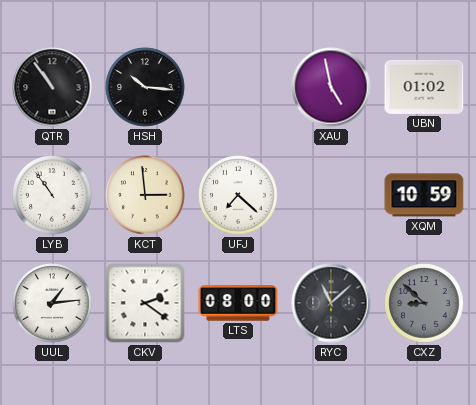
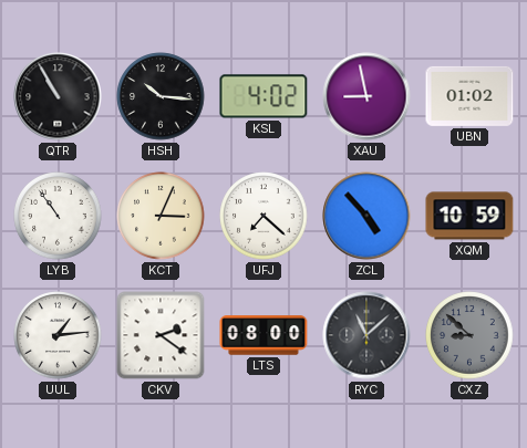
QTR: 10:54 -> 10:55
KSL: none -> 4:02
XAU: 4:58 -> 8:58
KCT: 2:59 -> 3:04
ZCL: none -> 4:53
